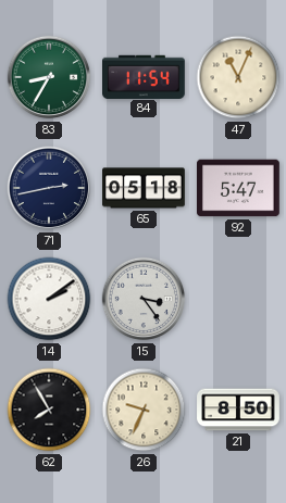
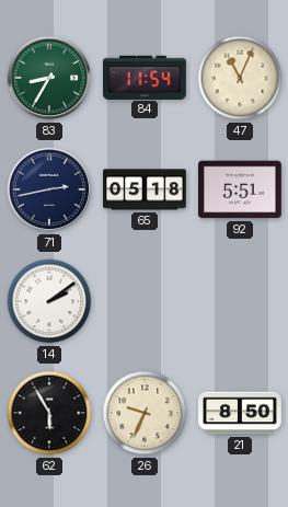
92: 5:47 -> 5:51
15: 3:24 -> none
62: 7:55 -> 5:55
